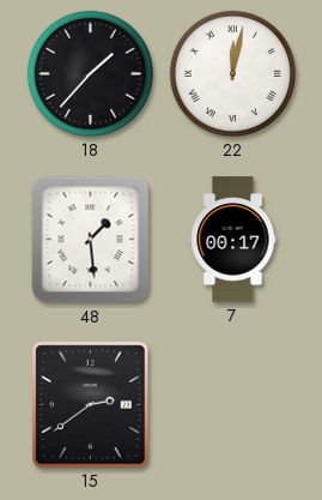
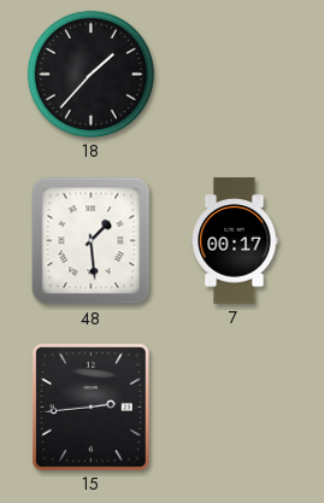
22: 12:02 -> none
15: 2:39 -> 2:44
